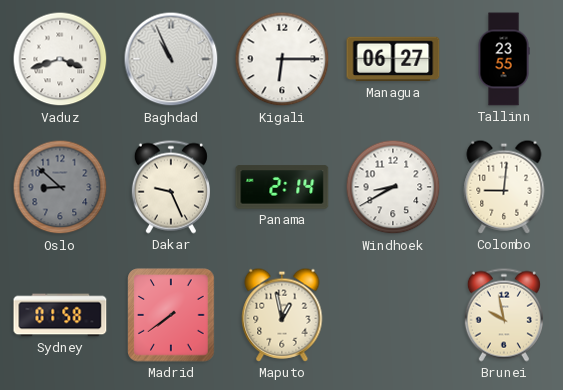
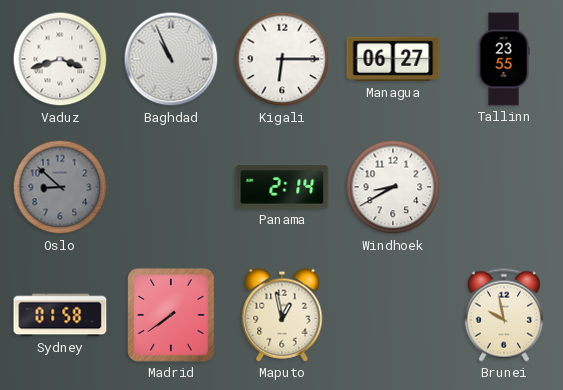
Dakar: 9:26 -> none
Colombo: 9:01 -> none
